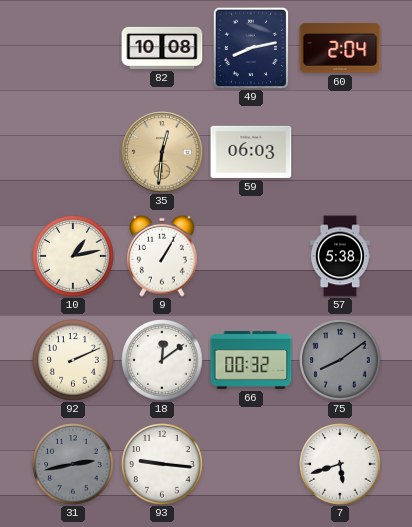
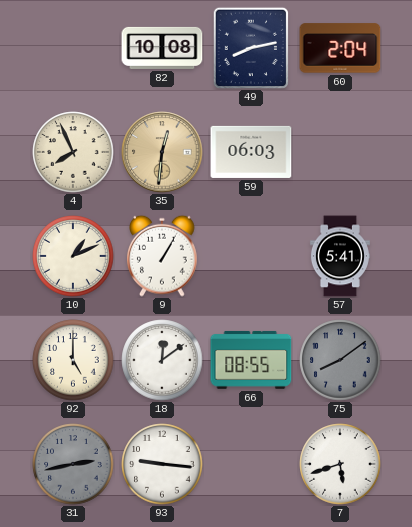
4: none -> 7:56
10: 1:13 -> 1:11
57: 5:38 -> 5:41
92: 2:11 -> 5:00
66: 00:32 -> 08:55
